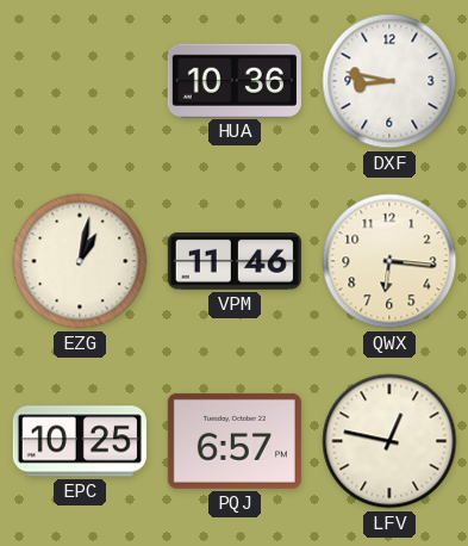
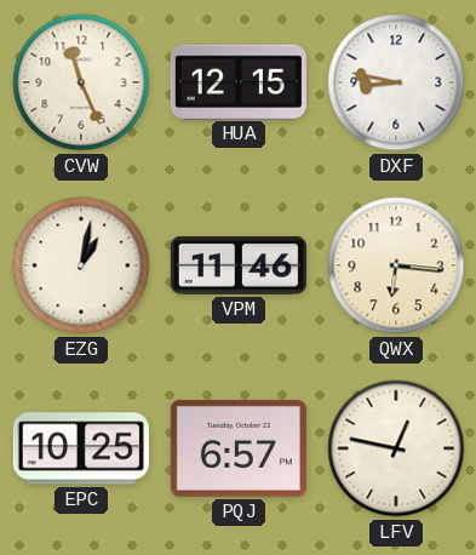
CVW: none -> 11:26
HUA: 10:36 -> 12:15
